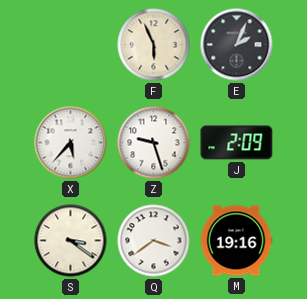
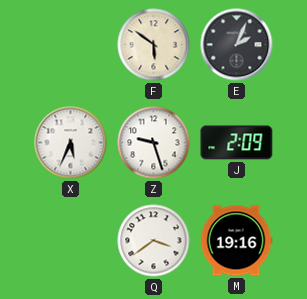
F: 5:56 -> 5:51
X: 5:37 -> 5:34
S: 3:21 -> none
